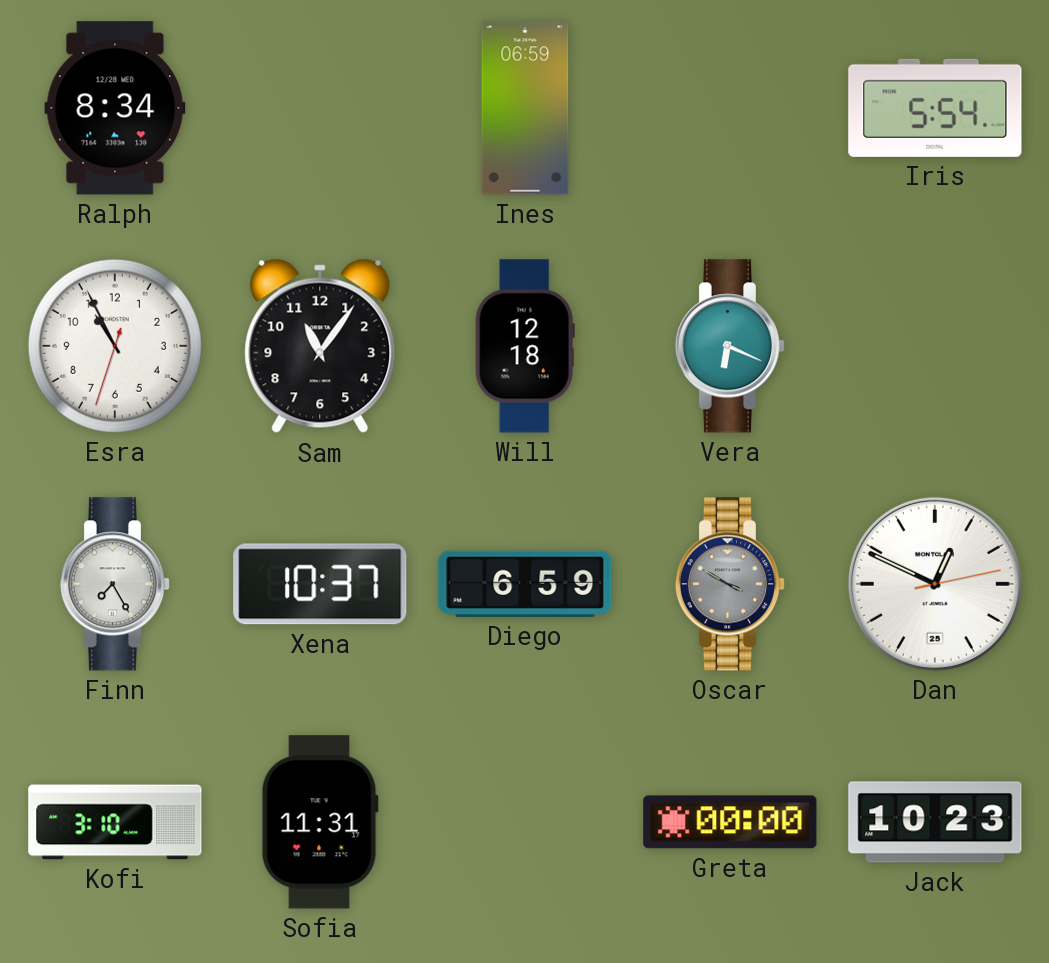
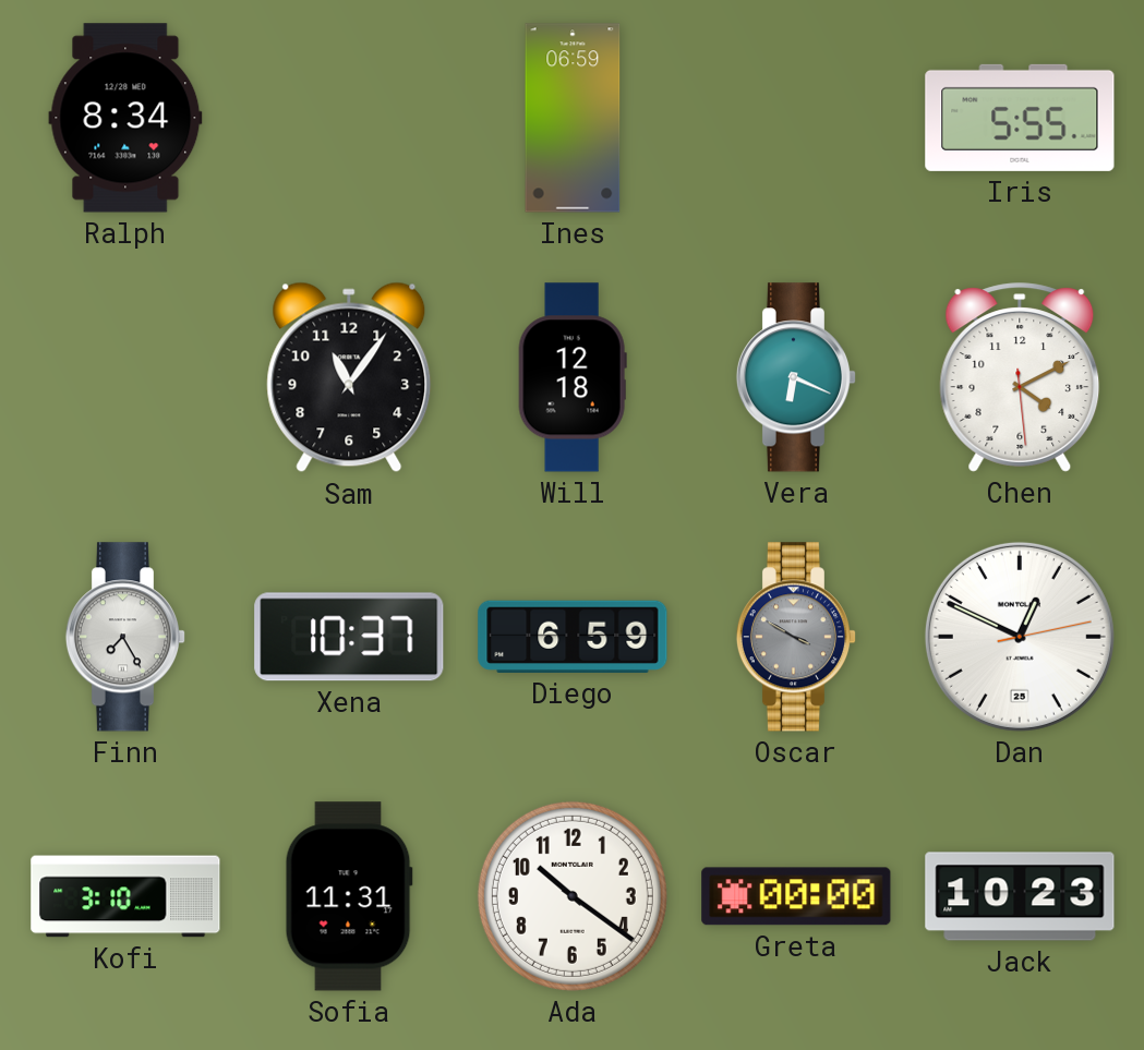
Iris: 5:54 -> 5:55
Esra: 10:55 -> none
Chen: none -> 4:10
Ada: none -> 10:21
